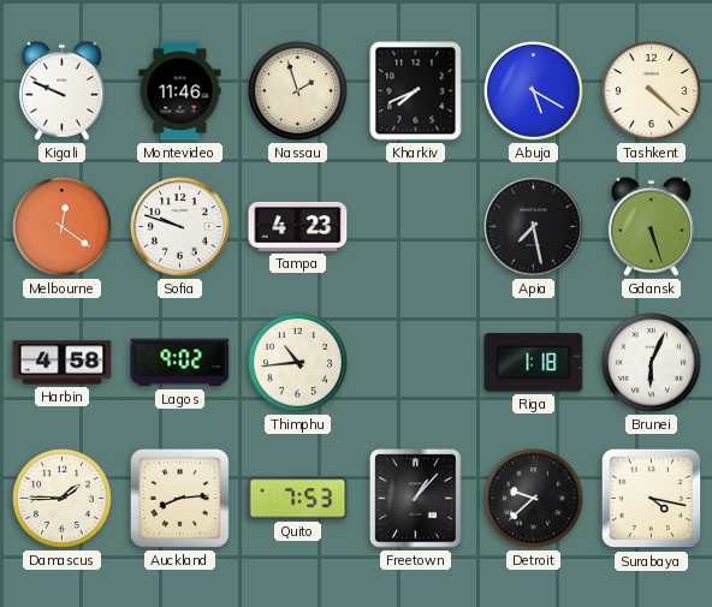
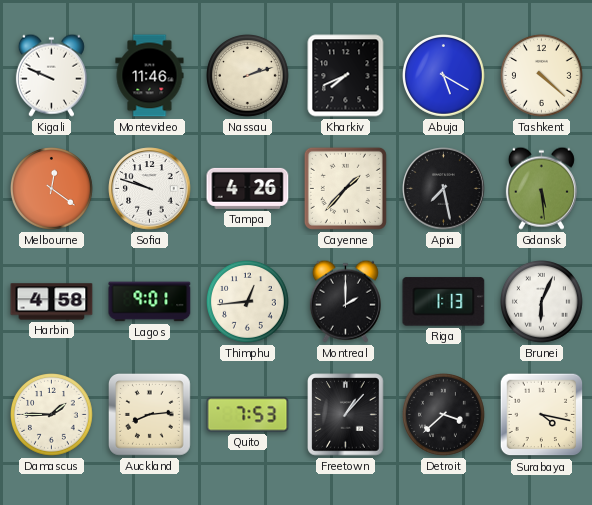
Nassau: 1:57 -> 2:12
Tampa: 4:23 -> 4:26
Cayenne: none -> 1:37
Gdansk: 5:27 -> 5:29
Lagos: 9:02 -> 9:01
Thimphu: 10:44 -> 12:44
Montreal: none -> 2:00
Riga: 1:18 -> 1:13
Detroit: 9:38 -> 3:38
